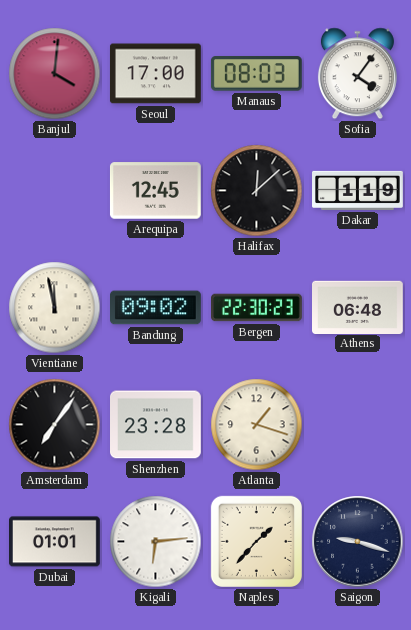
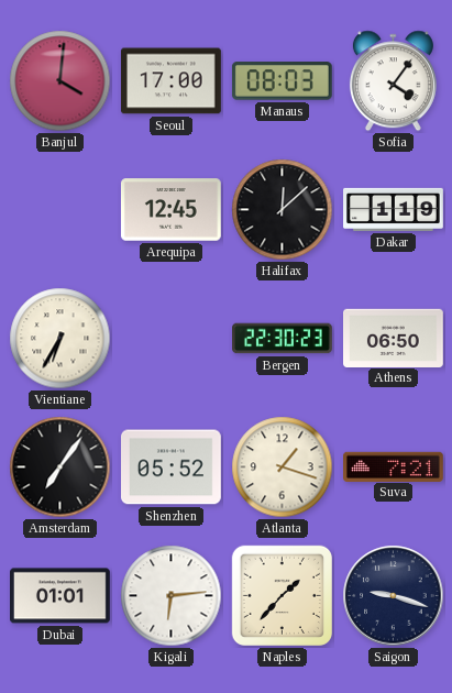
Vientiane: 11:58 -> 6:35
Bandung: 09:02 -> none
Athens: 06:48 -> 06:50
Shenzhen: 23:28 -> 05:52
Suva: none -> 7:21
